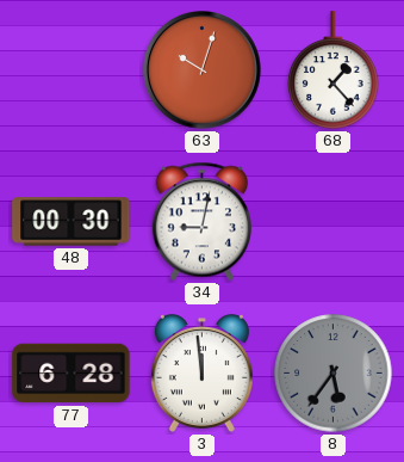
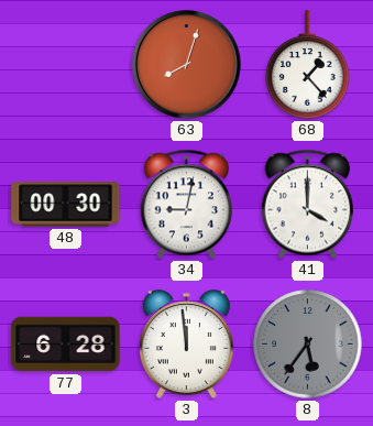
63: 10:03 -> 8:03
41: none -> 4:00
